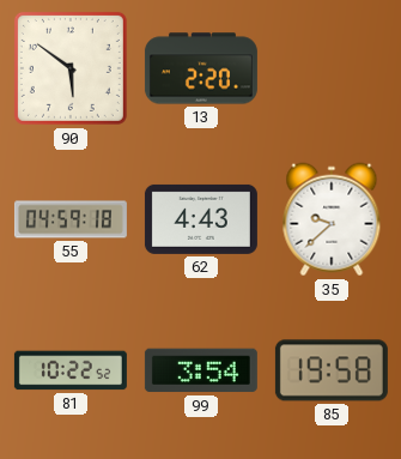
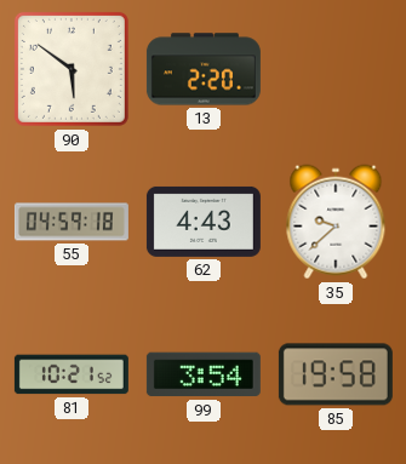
81: 10:22 -> 10:21
